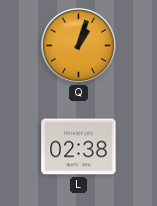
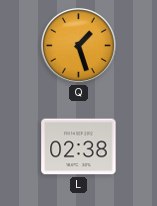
Q: 1:03 -> 1:27
